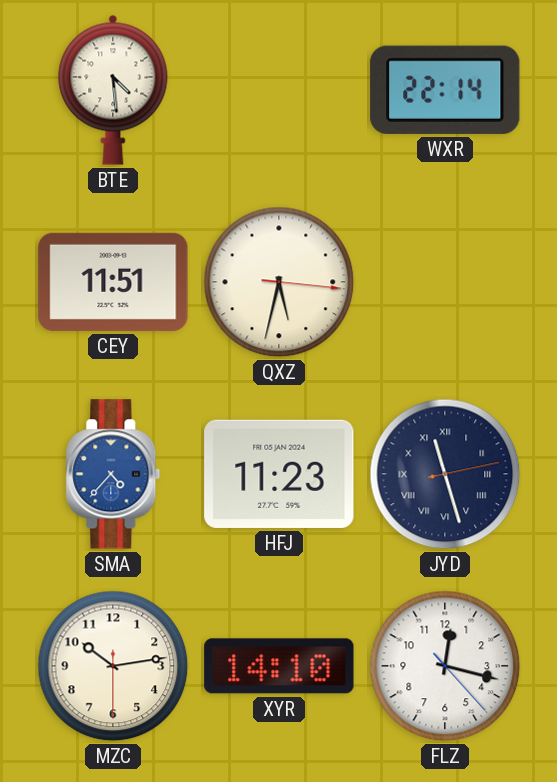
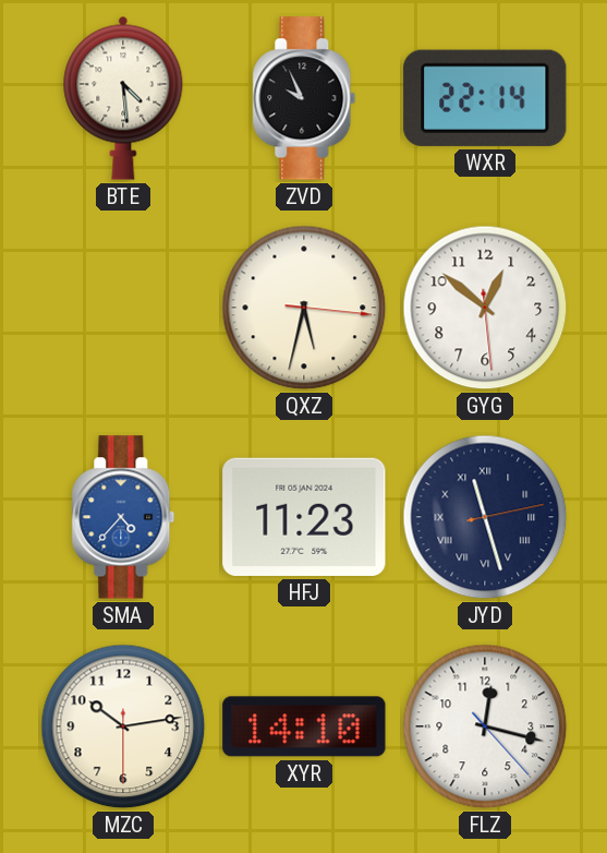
ZVD: none -> 9:56
CEY: 11:51 -> none
GYG: none -> 12:51
